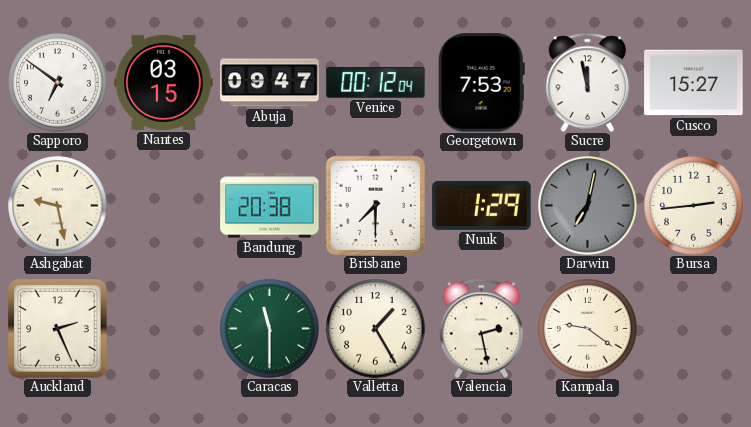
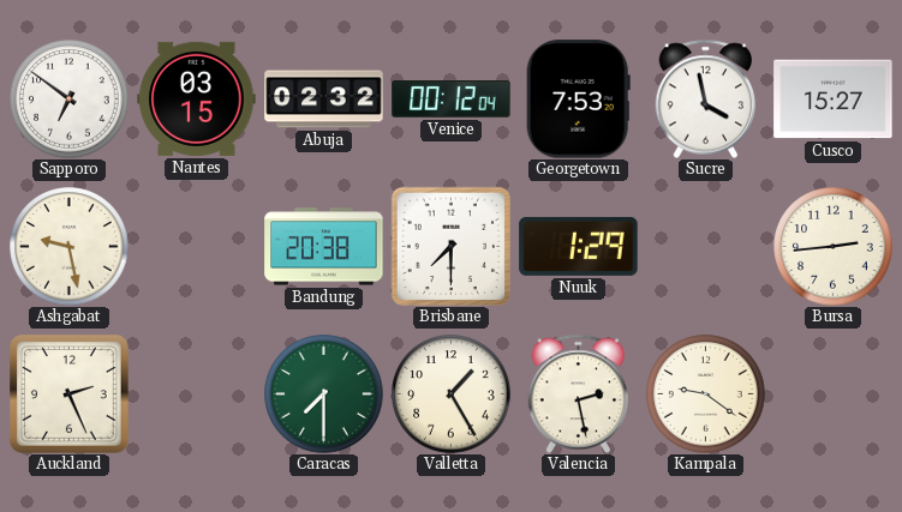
Abuja: 09:47 -> 02:32
Sucre: 11:58 -> 3:58
Darwin: 7:02 -> none
Caracas: 11:30 -> 7:30
